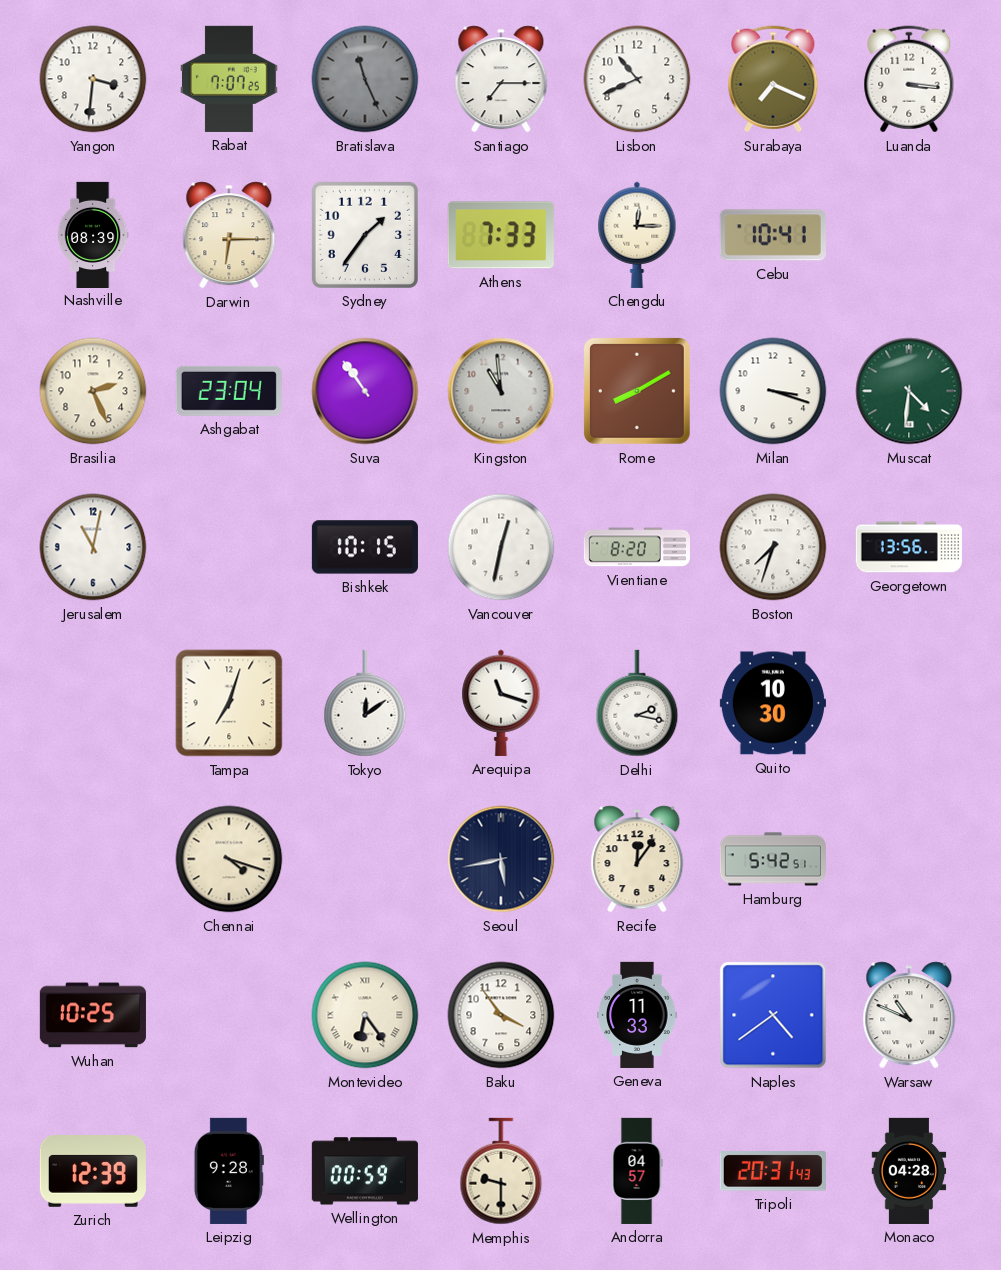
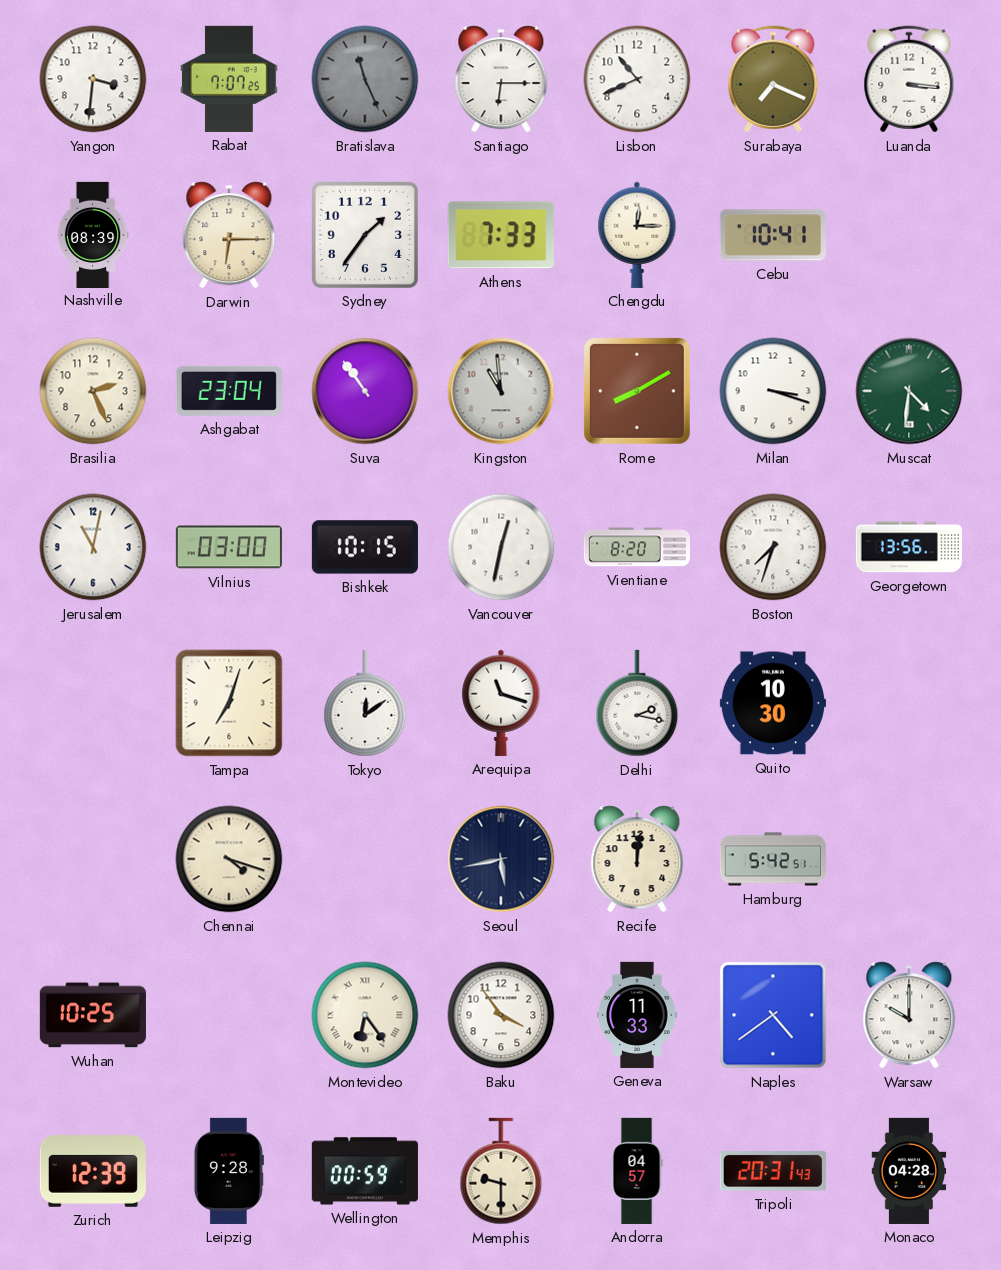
Santiago: 7:15 -> 6:15
Vilnius: none -> 03:00
Recife: 12:06 -> 12:01
Warsaw: 10:49 -> 10:00
